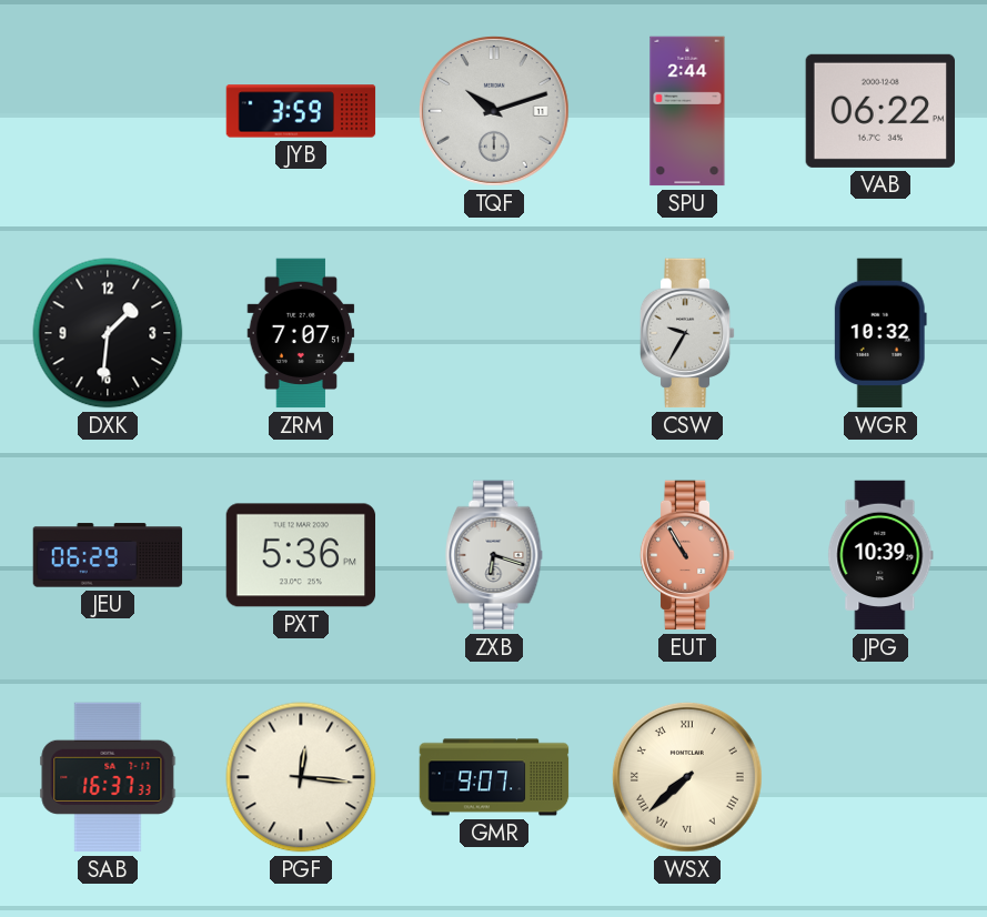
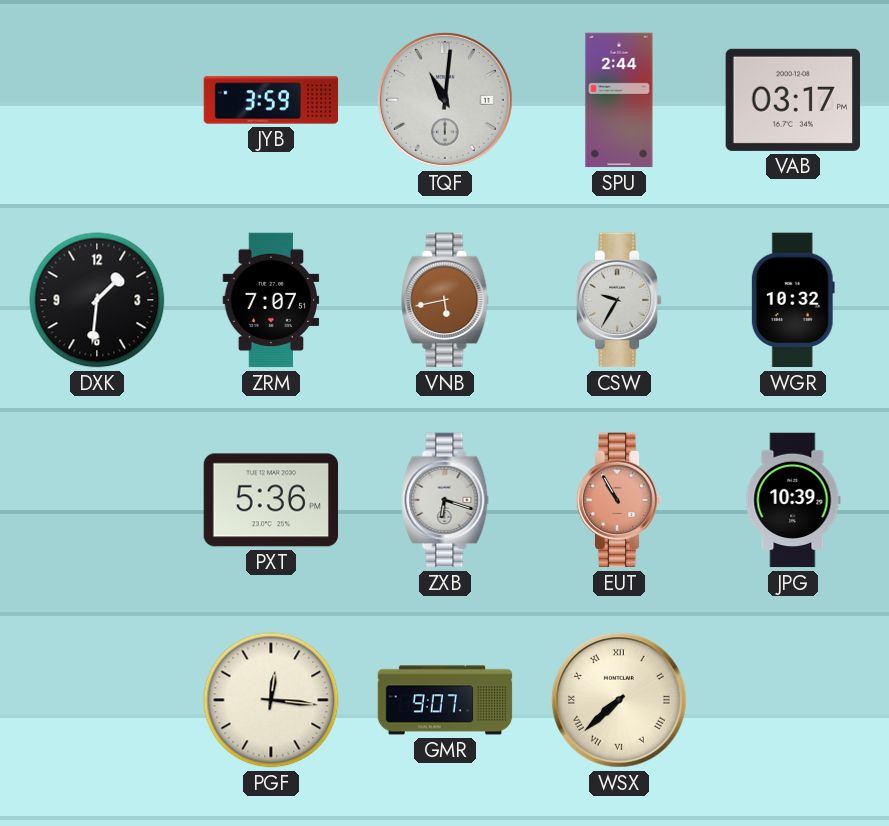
TQF: 10:12 -> 11:01
VAB: 06:22 -> 03:17
VNB: none -> 5:43
JEU: 06:29 -> none
SAB: 16:37 -> none
